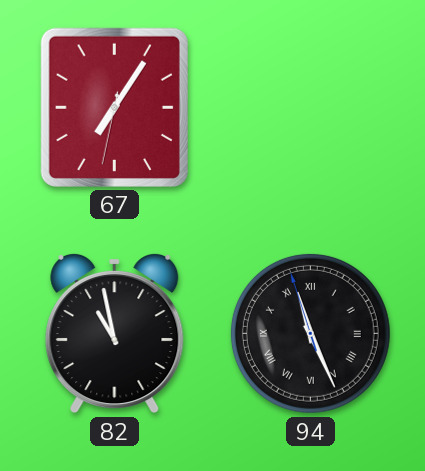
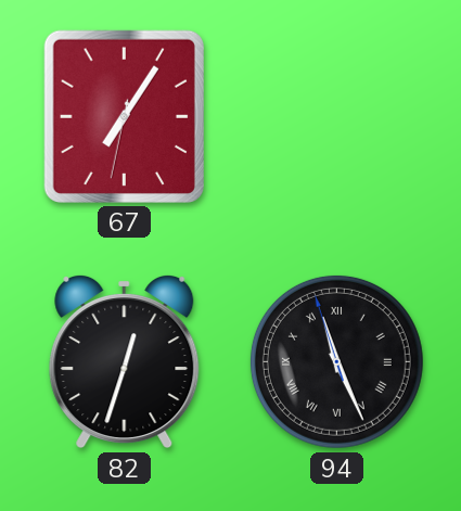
82: 10:58 -> 12:33
